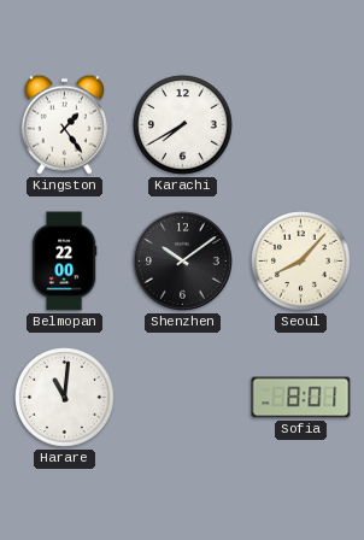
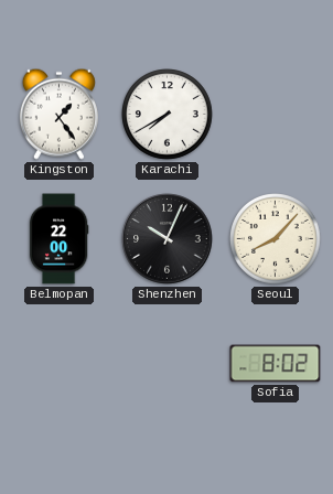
Shenzhen: 10:09 -> 10:04
Harare: 11:01 -> none
Sofia: 8:01 -> 8:02
